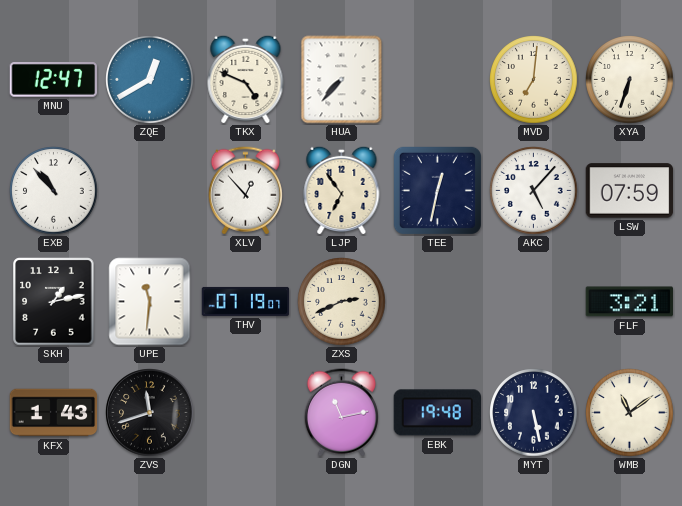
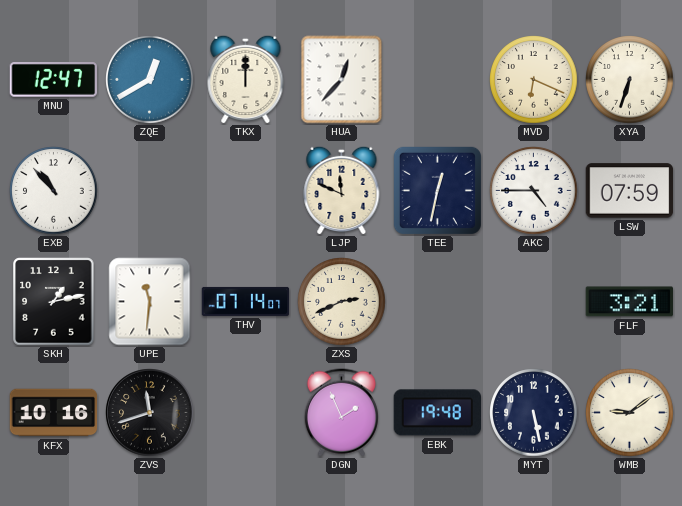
TKX: 4:49 -> 12:00
HUA: 7:37 -> 12:37
MVD: 7:01 -> 6:19
XLV: 12:53 -> none
LJP: 6:54 -> 11:49
AKC: 5:07 -> 4:45
THV: 07:19 -> 07:14
KFX: 1:43 -> 10:16
DGN: 11:13 -> 1:56
WMB: 11:09 -> 9:09
